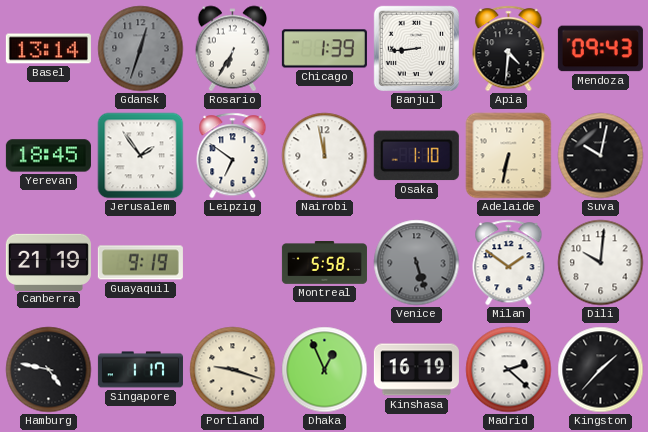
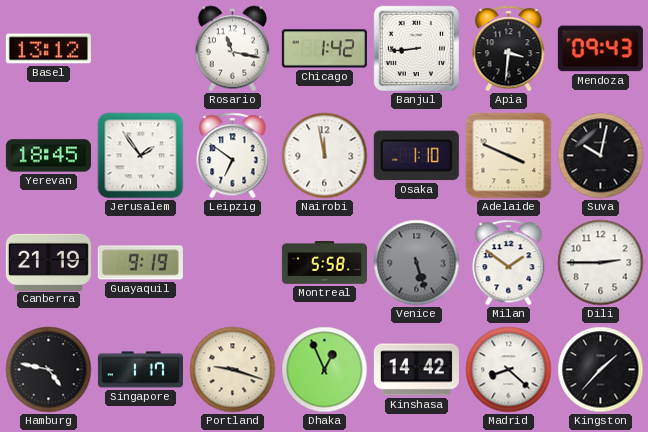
Basel: 13:14 -> 13:12
Gdansk: 12:33 -> none
Rosario: 6:35 -> 11:17
Chicago: 1:39 -> 1:42
Apia: 4:31 -> 3:31
Adelaide: 6:32 -> 3:49
Dili: 10:01 -> 2:45
Kinshasa: 16:19 -> 14:42
Madrid: 2:22 -> 8:22
